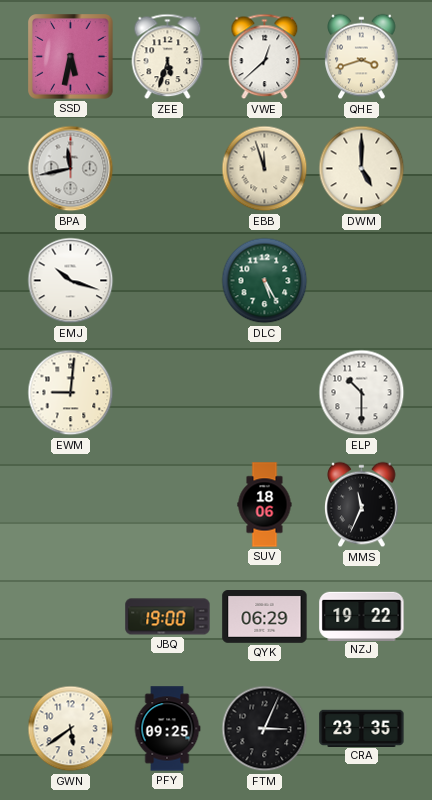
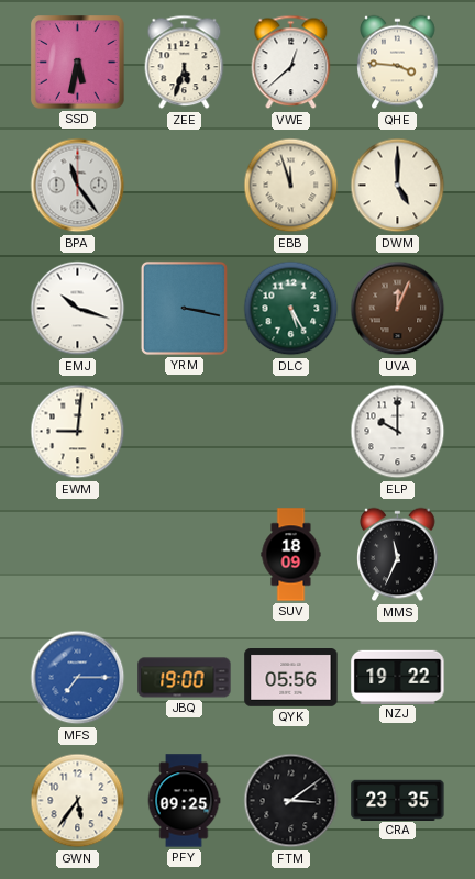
QHE: 3:42 -> 3:46
BPA: 11:43 -> 11:24
YRM: none -> 3:17
UVA: none -> 12:04
ELP: 10:30 -> 10:00
SUV: 18:06 -> 18:09
MFS: none -> 7:15
QYK: 06:29 -> 05:56
GWN: 5:39 -> 5:36
FTM: 3:04 -> 3:09
